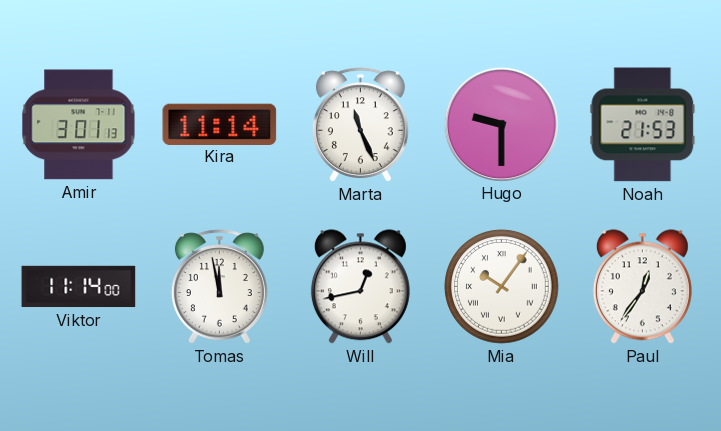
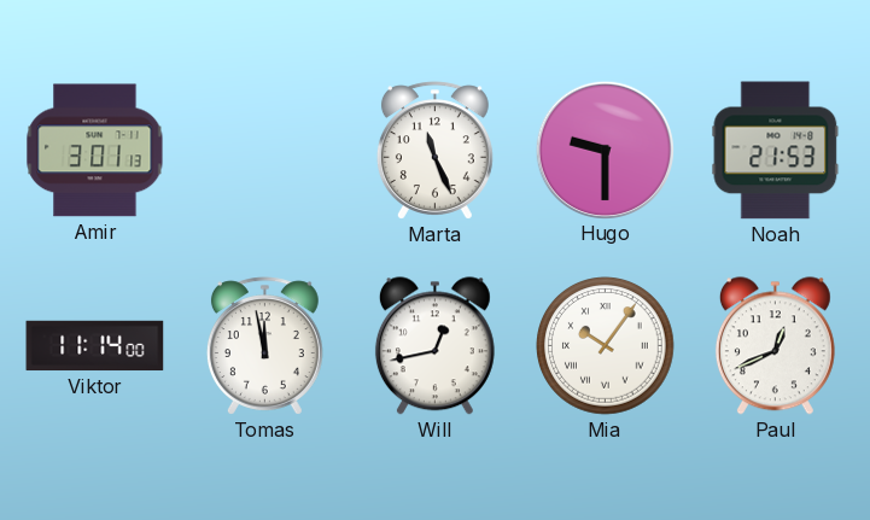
Kira: 11:14 -> none
Paul: 12:36 -> 12:41
